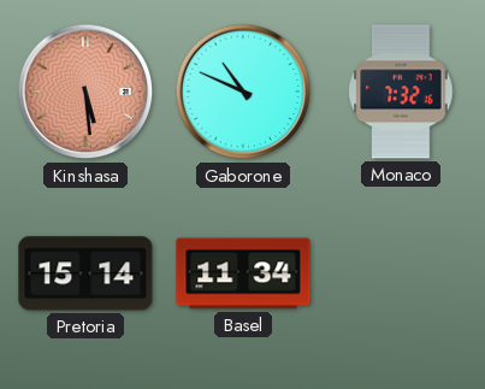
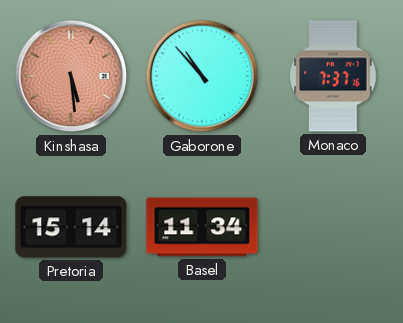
Gaborone: 10:49 -> 10:53
Monaco: 7:32 -> 7:37
